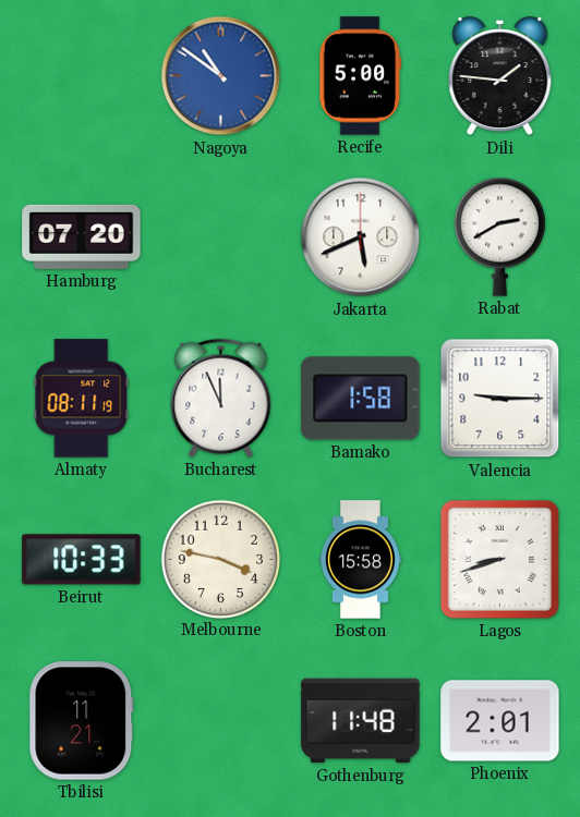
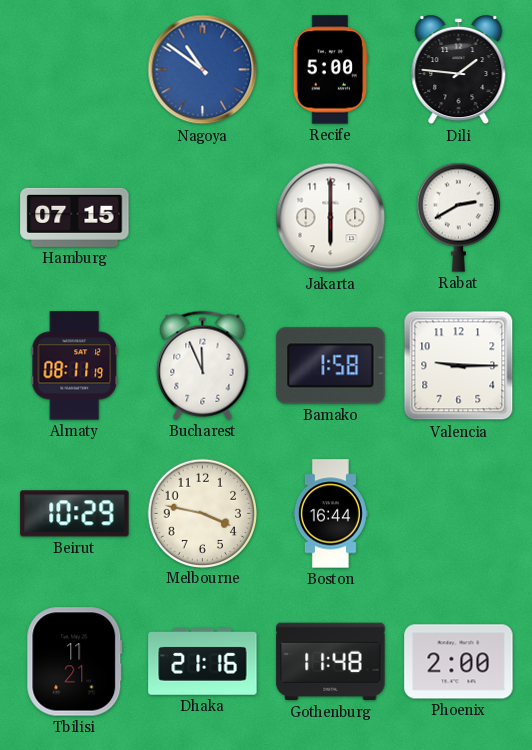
Hamburg: 07:20 -> 07:15
Jakarta: 5:41 -> 6:00
Beirut: 10:33 -> 10:29
Boston: 15:58 -> 16:44
Lagos: 8:42 -> none
Dhaka: none -> 21:16
Phoenix: 2:01 -> 2:00
